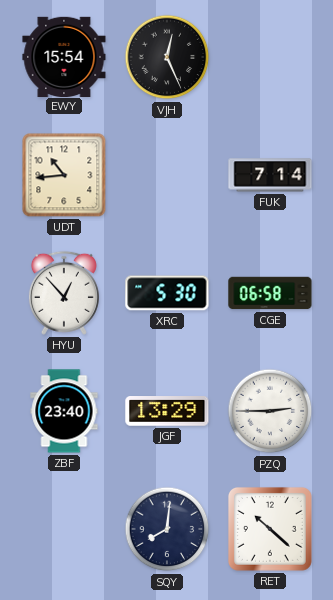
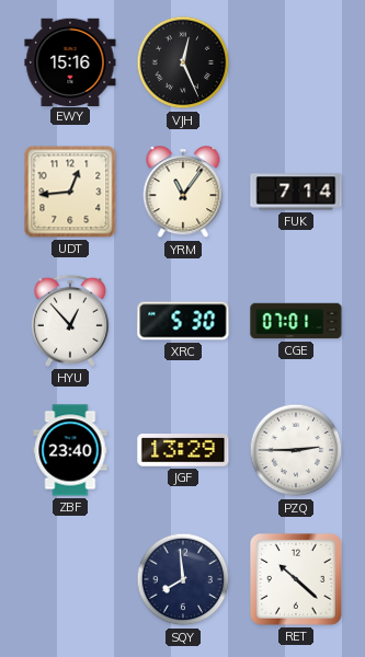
EWY: 15:54 -> 15:16
UDT: 10:44 -> 12:44
YRM: none -> 11:06
CGE: 06:58 -> 07:01
SQY: 8:01 -> 7:59
